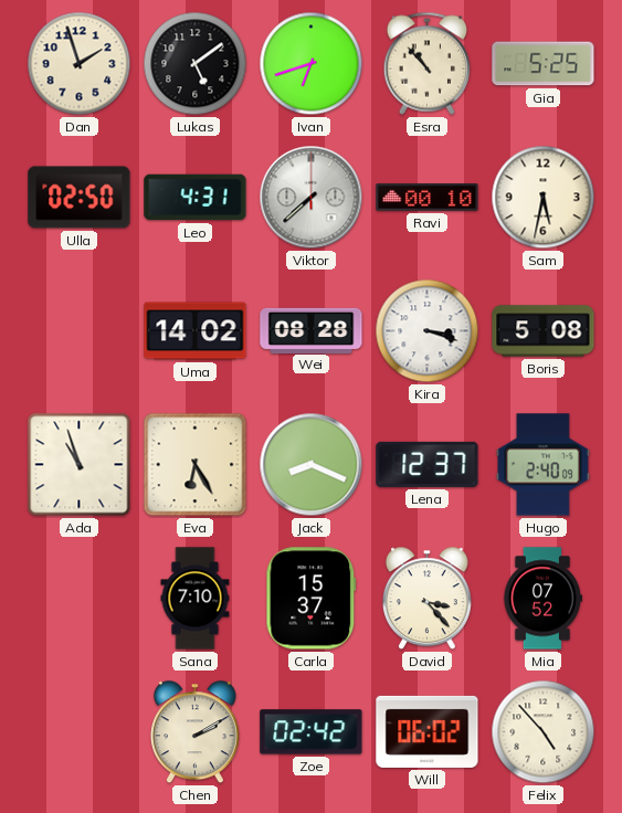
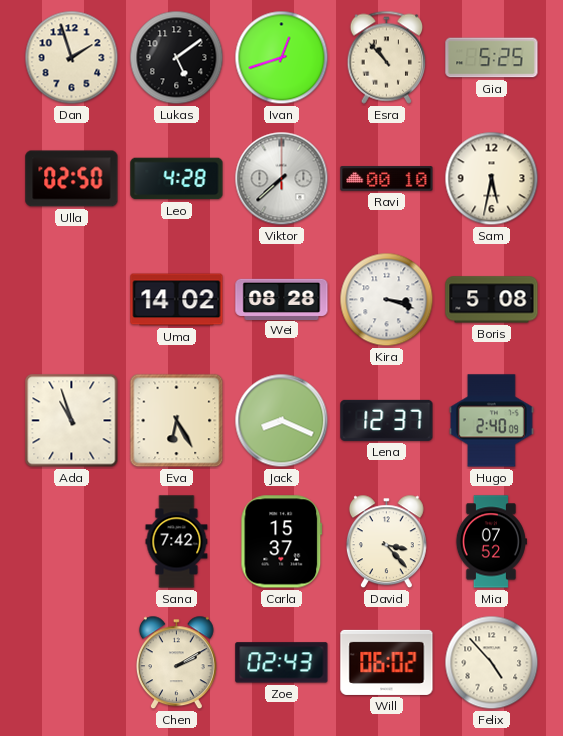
Ivan: 6:42 -> 12:42
Leo: 4:31 -> 4:28
Sana: 7:10 -> 7:42
Zoe: 02:42 -> 02:43
